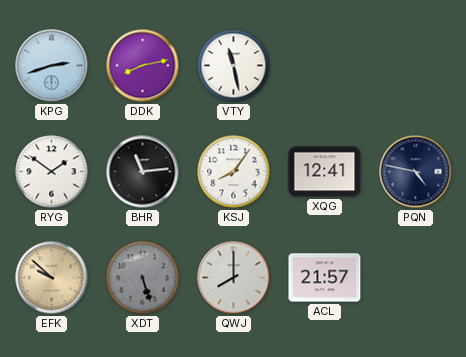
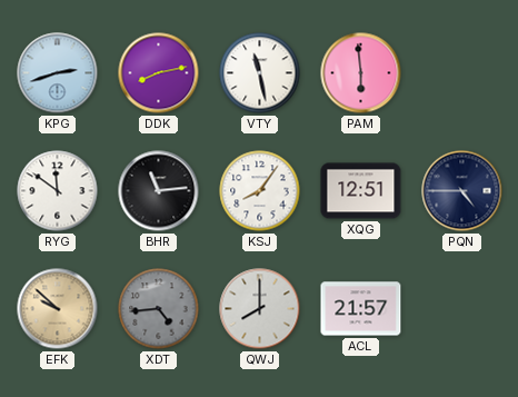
PAM: none -> 5:59
RYG: 1:51 -> 11:51
XQG: 12:41 -> 12:51
PQN: 4:47 -> 4:45
XDT: 5:27 -> 4:44
